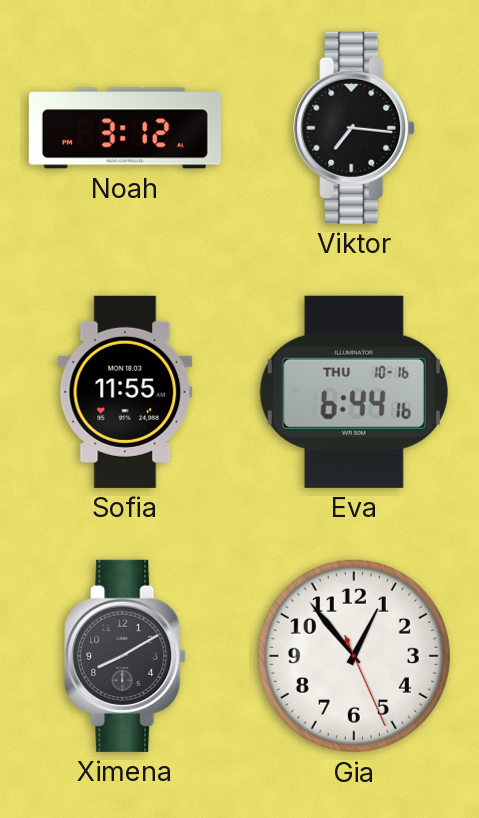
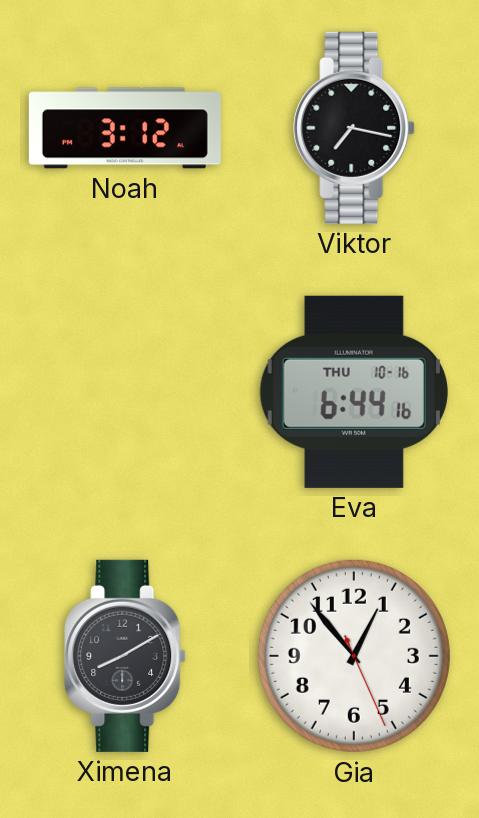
Viktor: 7:16 -> 7:17
Sofia: 11:55 -> none
